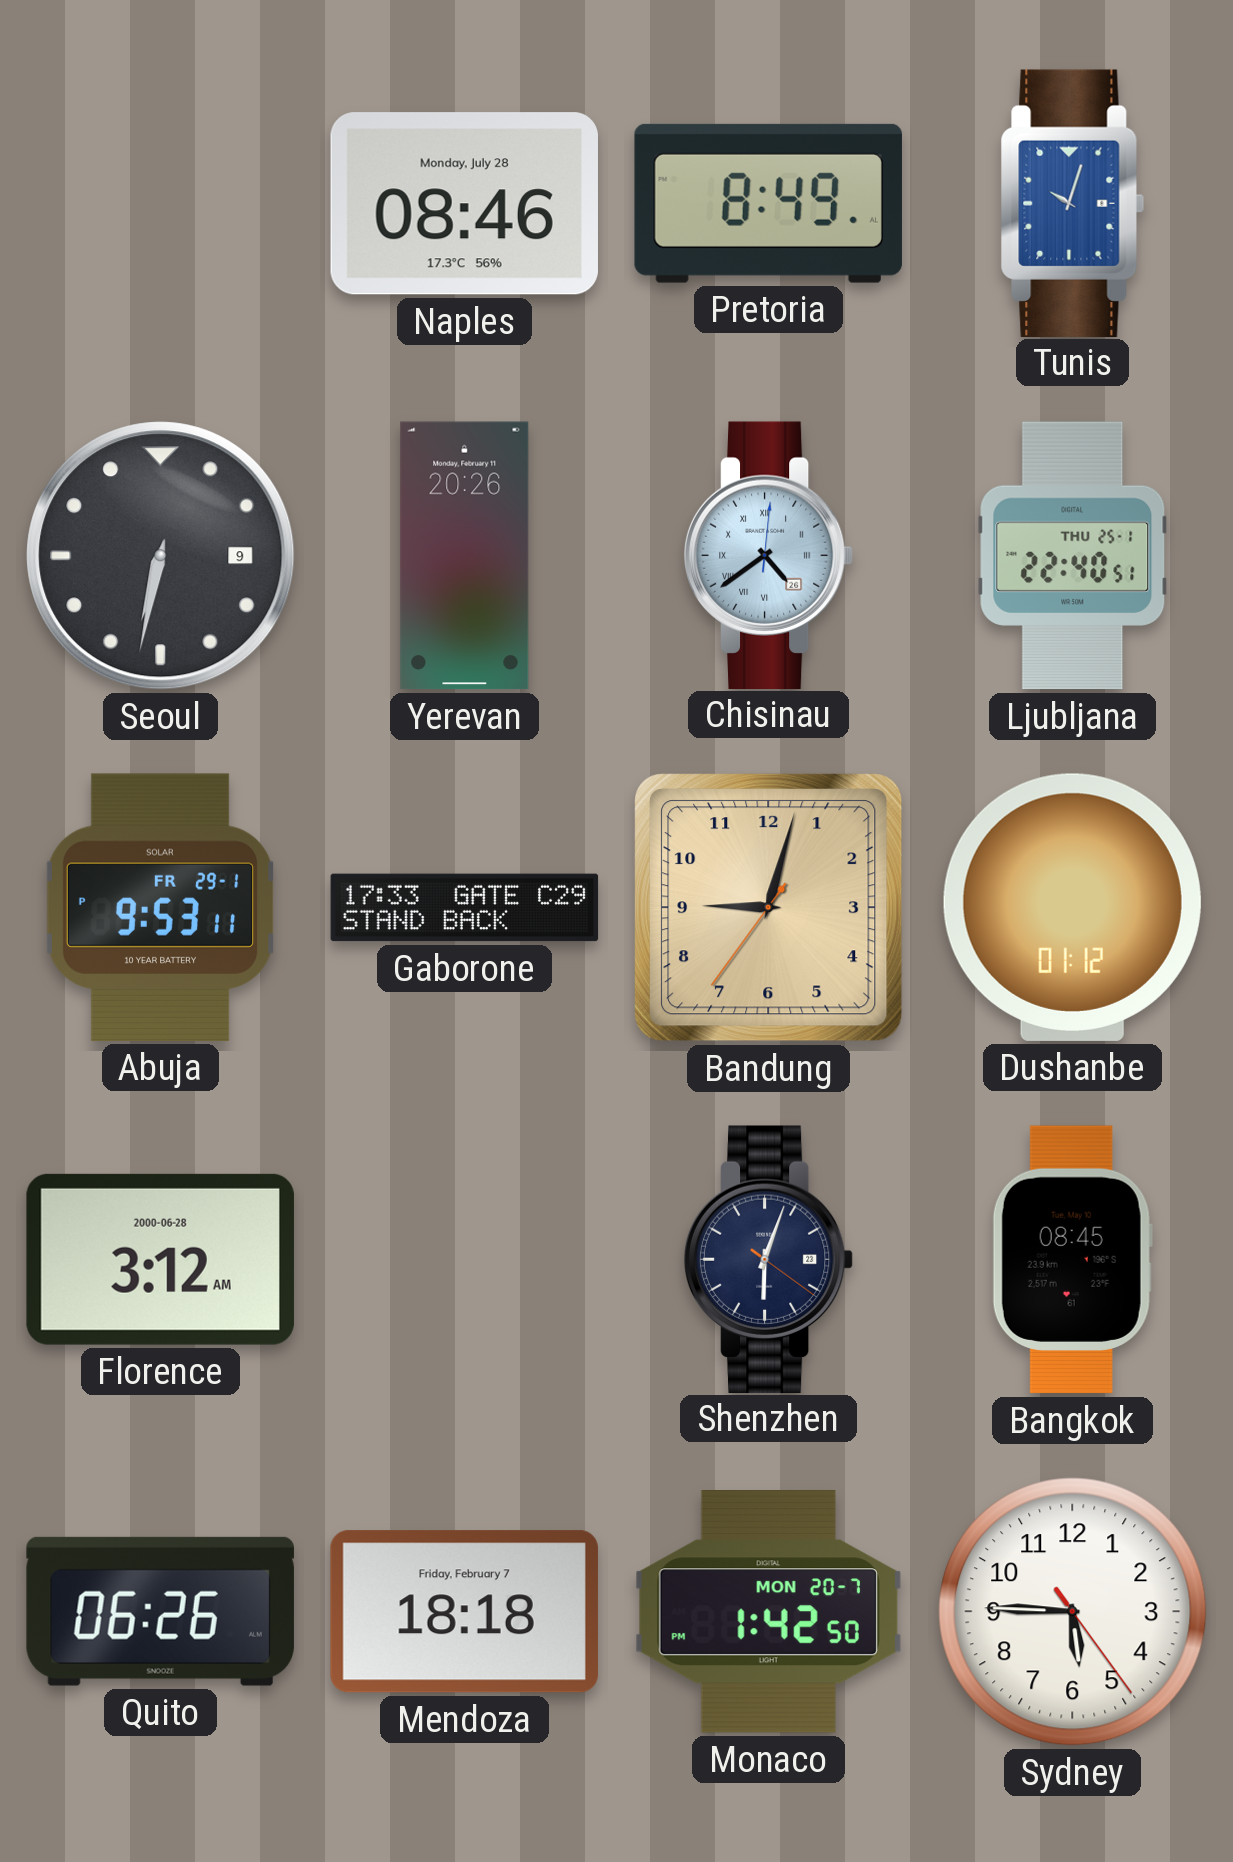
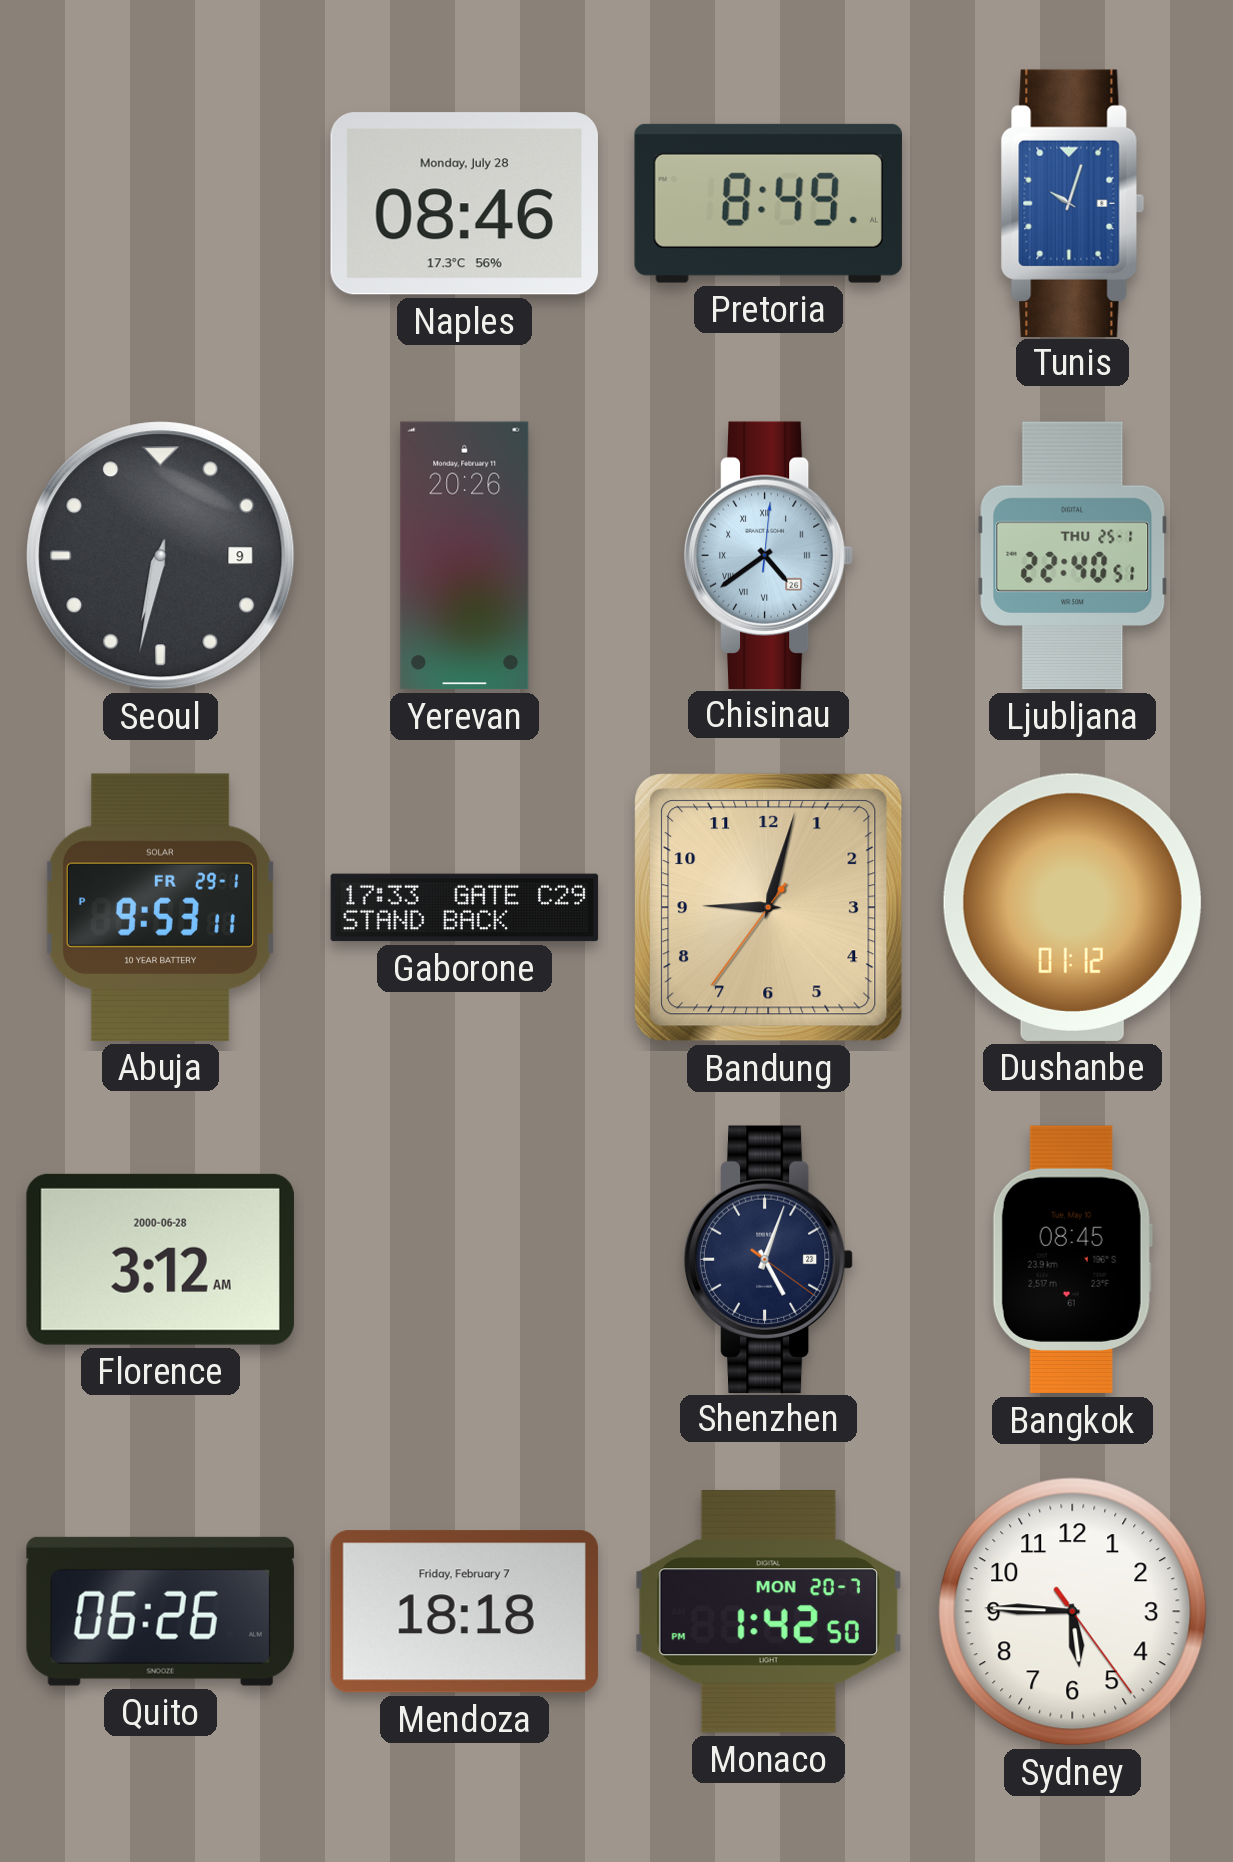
Shenzhen: 6:03 -> 5:03
